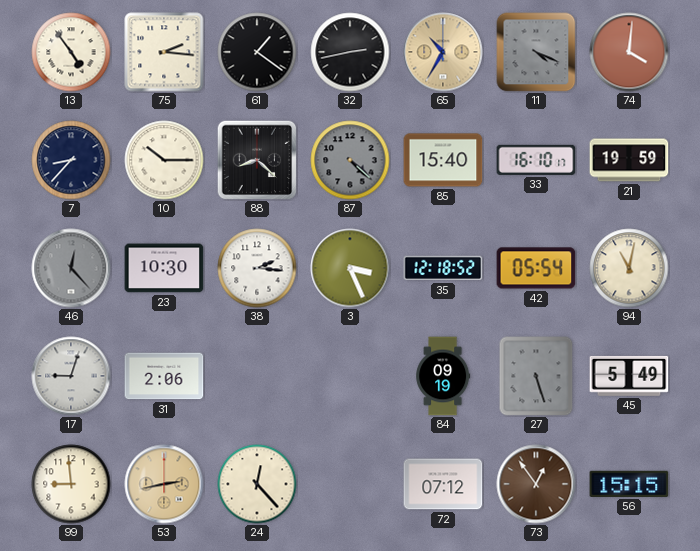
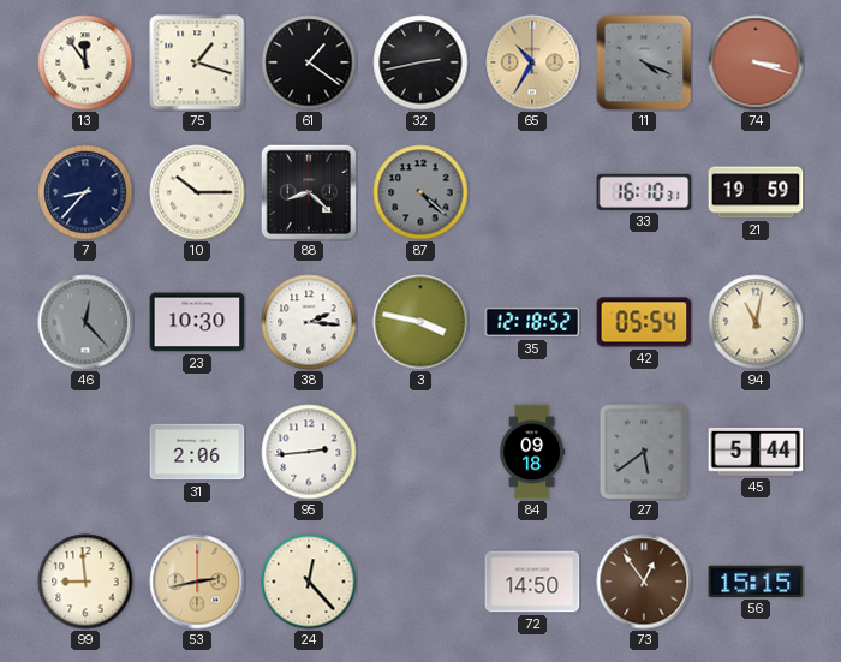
13: 4:54 -> 11:54
75: 2:16 -> 1:18
74: 4:01 -> 3:18
85: 15:40 -> none
33: 16:10:17 -> 16:10:31
3: 3:26 -> 3:47
17: 9:03 -> none
95: none -> 2:44
84: 09:19 -> 09:18
27: 5:27 -> 5:39
45: 5:49 -> 5:44
72: 07:12 -> 14:50
